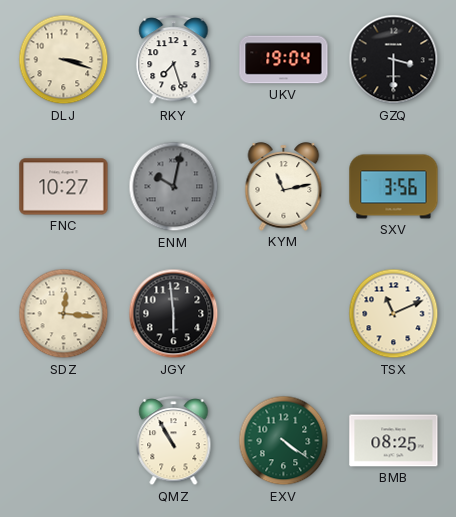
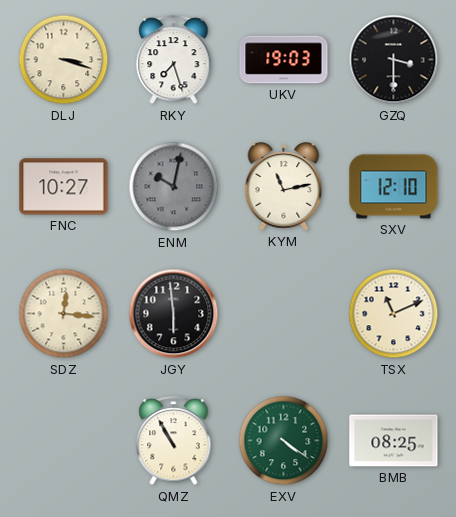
UKV: 19:04 -> 19:03
SXV: 3:56 -> 12:10
